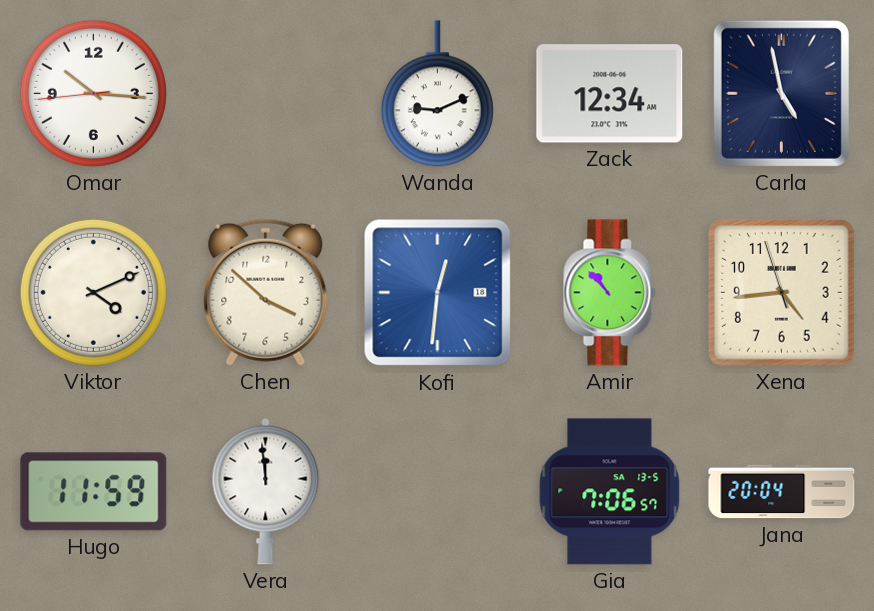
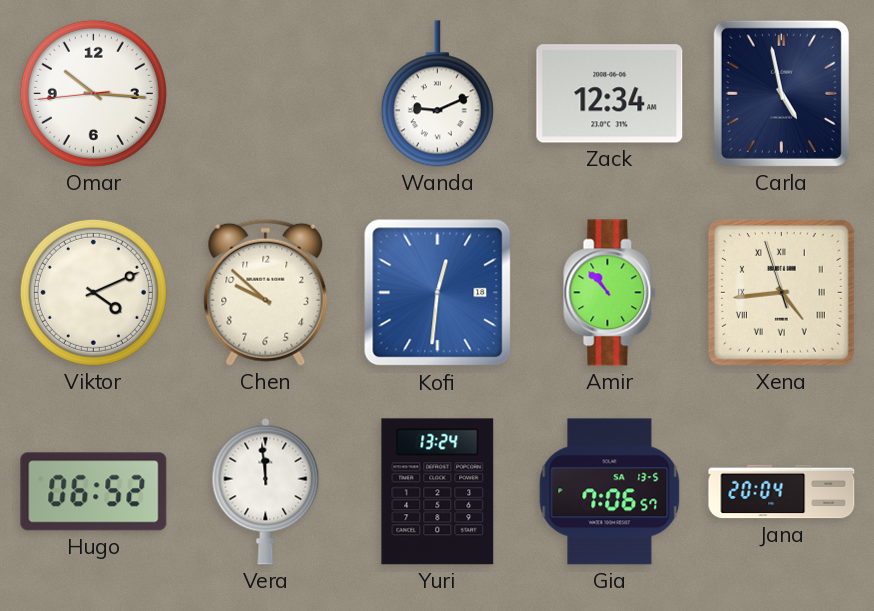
Chen: 3:52 -> 9:52
Xena numerals: Arabic -> Roman
Hugo: 11:59 -> 06:52
Yuri: none -> 13:24
